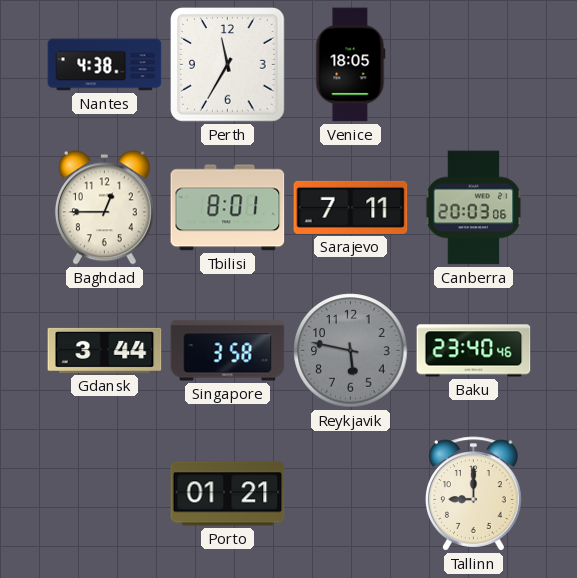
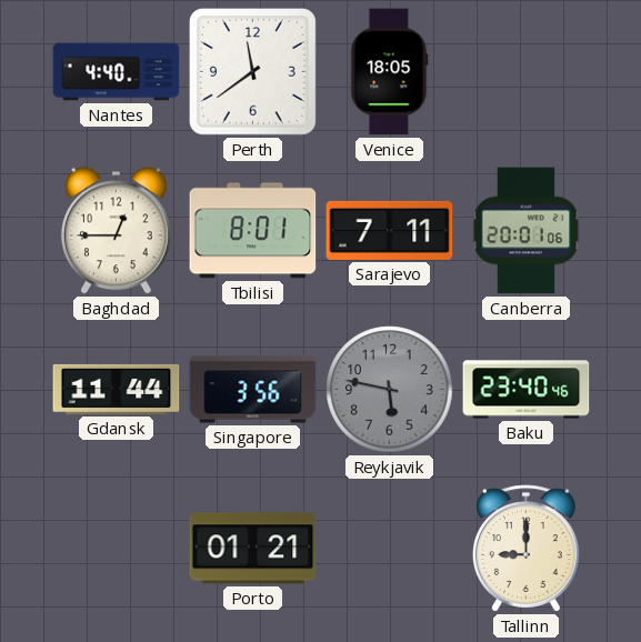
Nantes: 4:38 -> 4:40
Perth: 11:35 -> 11:39
Canberra: 20:03 -> 20:01
Gdansk: 3:44 -> 11:44
Singapore: 3:58 -> 3:56
